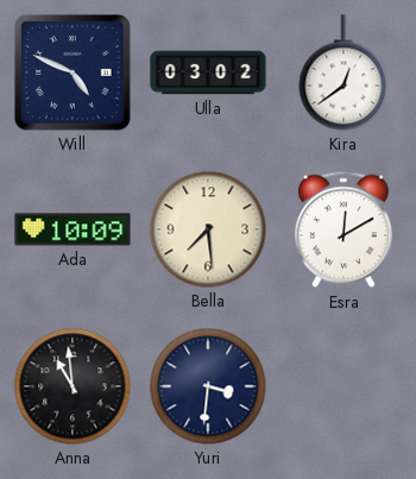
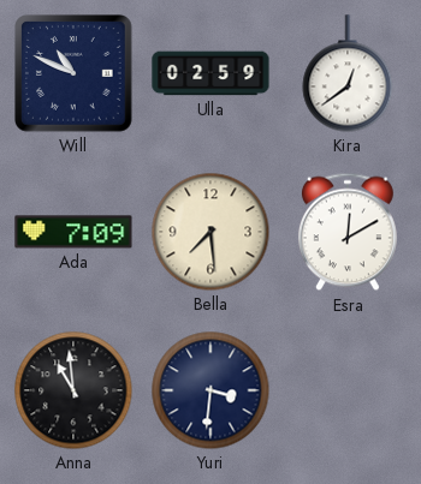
Will: 4:49 -> 10:49
Ulla: 03:02 -> 02:59
Ada: 10:09 -> 7:09
